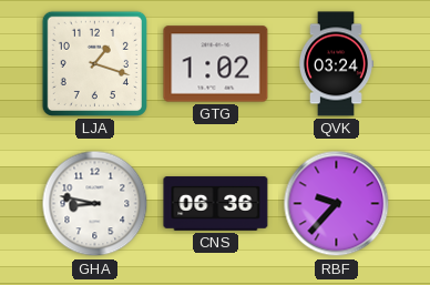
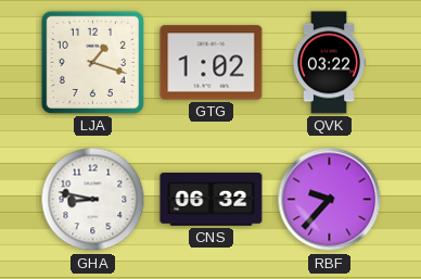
QVK: 03:24 -> 03:22
CNS: 06:36 -> 06:32
